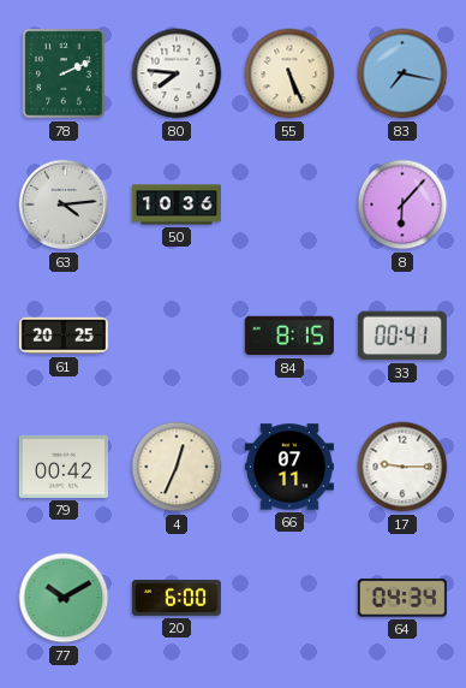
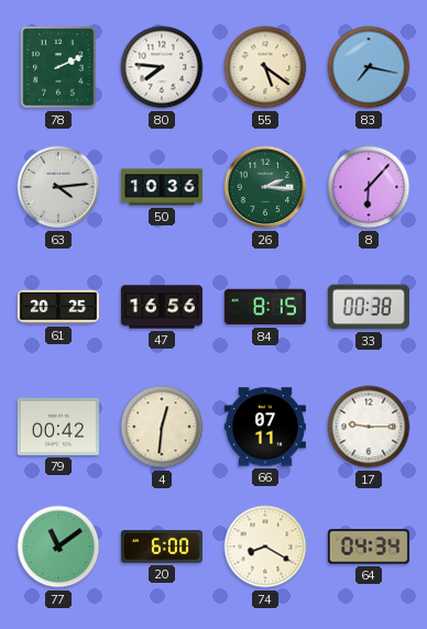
55: 5:26 -> 5:21
26: none -> 2:16
47: none -> 16:56
33: 00:41 -> 00:38
4: 12:34 -> 12:31
77: 10:10 -> 11:09
74: none -> 8:20
